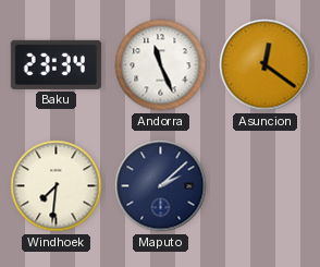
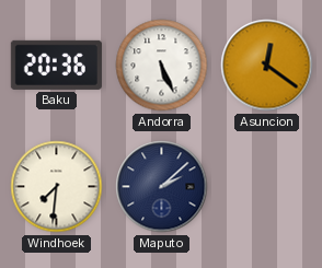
Baku: 23:34 -> 20:36
Andorra: 11:26 -> 5:26
